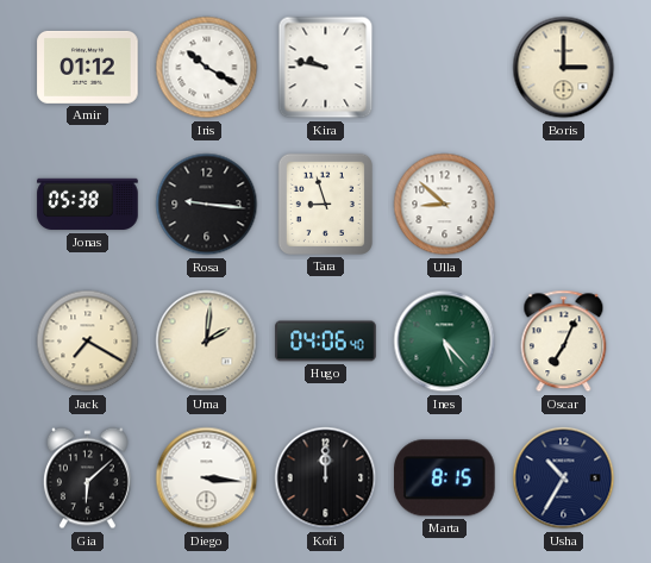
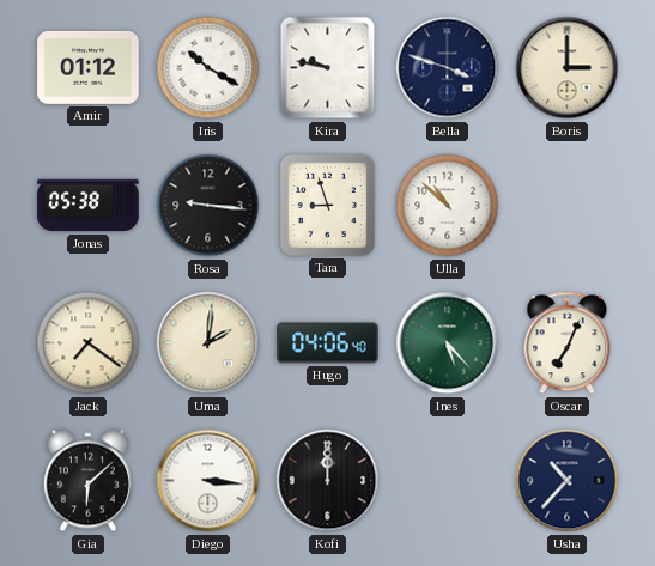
Bella: none -> 3:48
Ulla: 8:52 -> 10:52
Jack: 7:20 -> 7:21
Marta: 8:15 -> none
Usha: 10:35 -> 10:37
